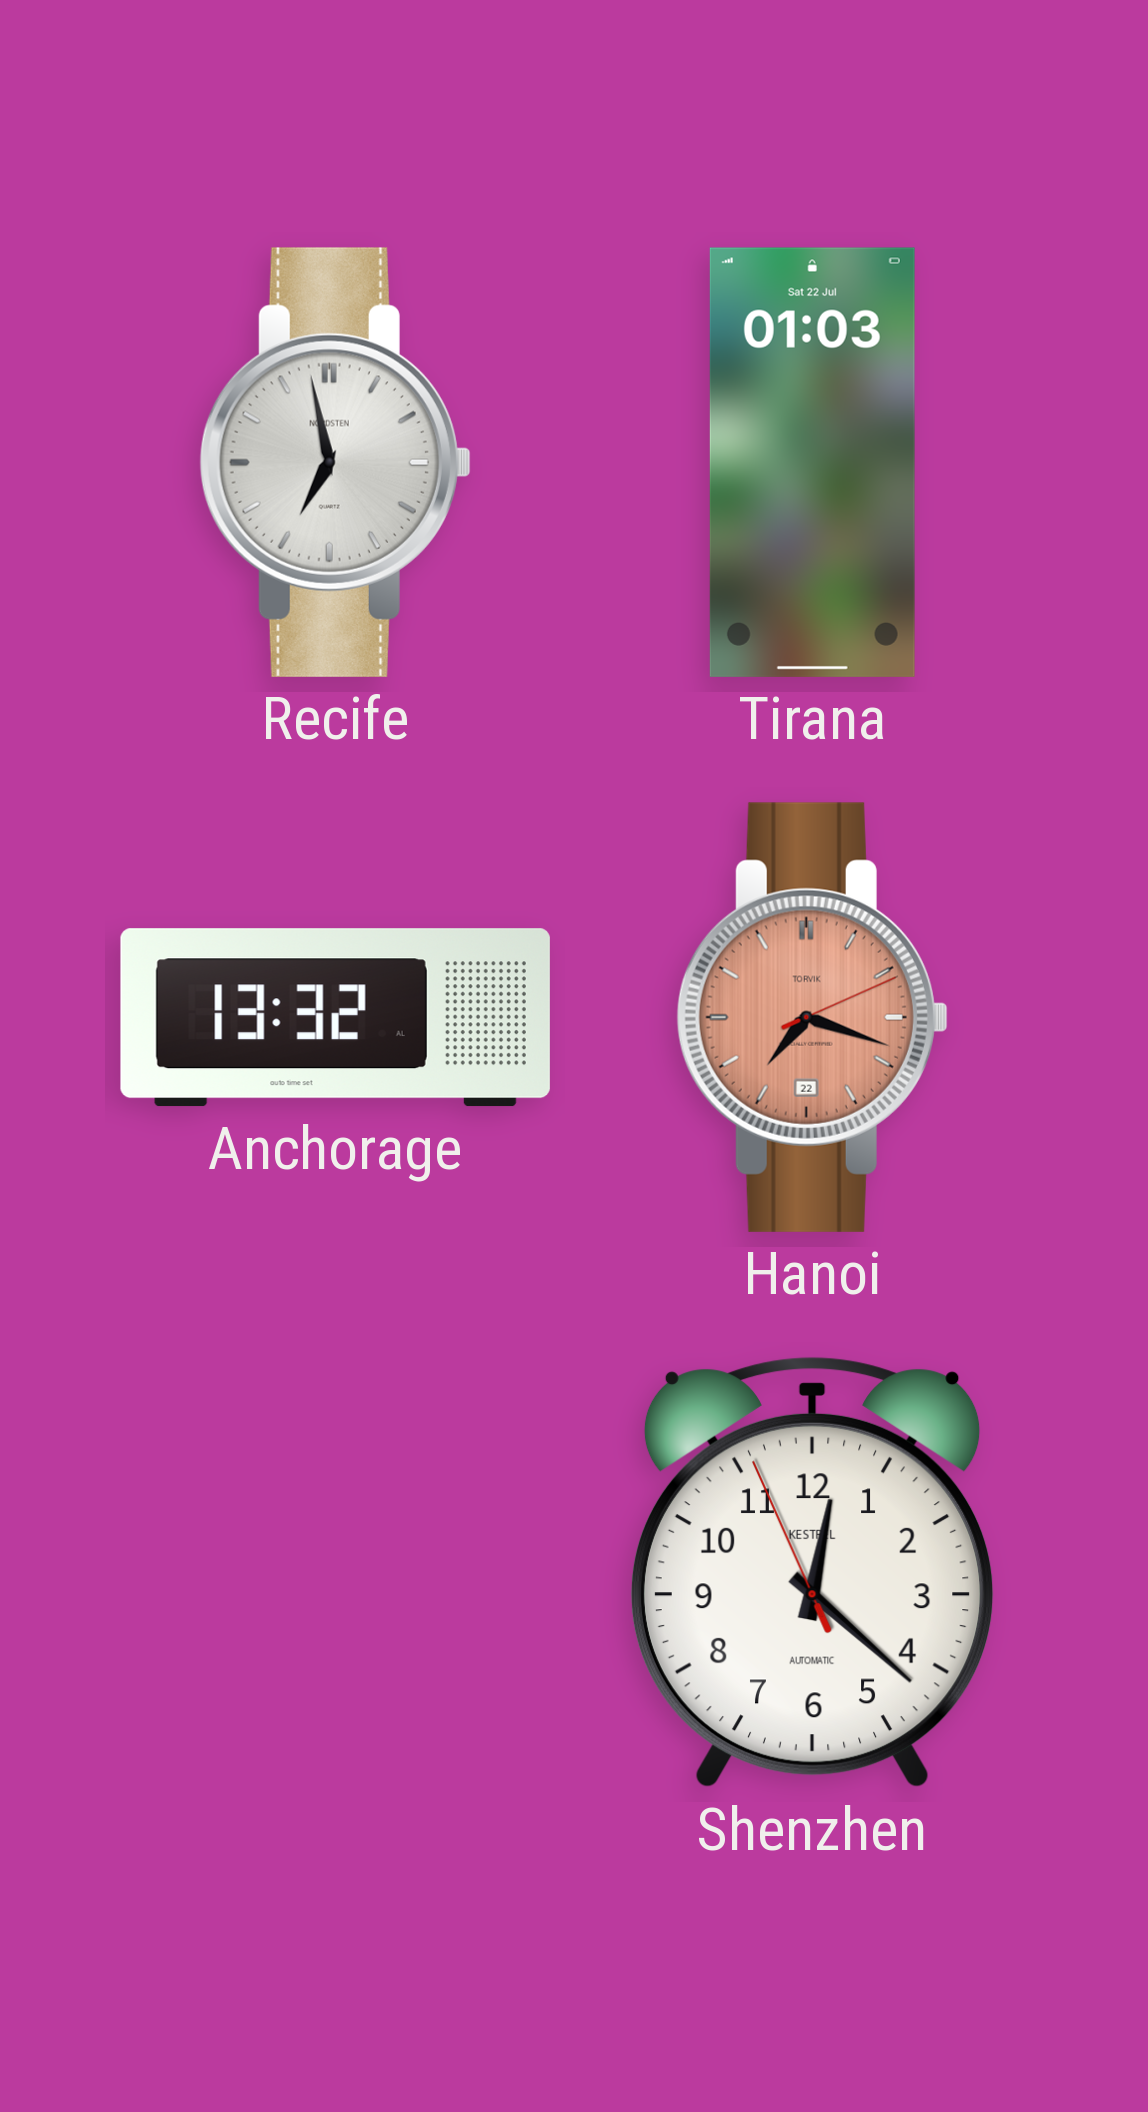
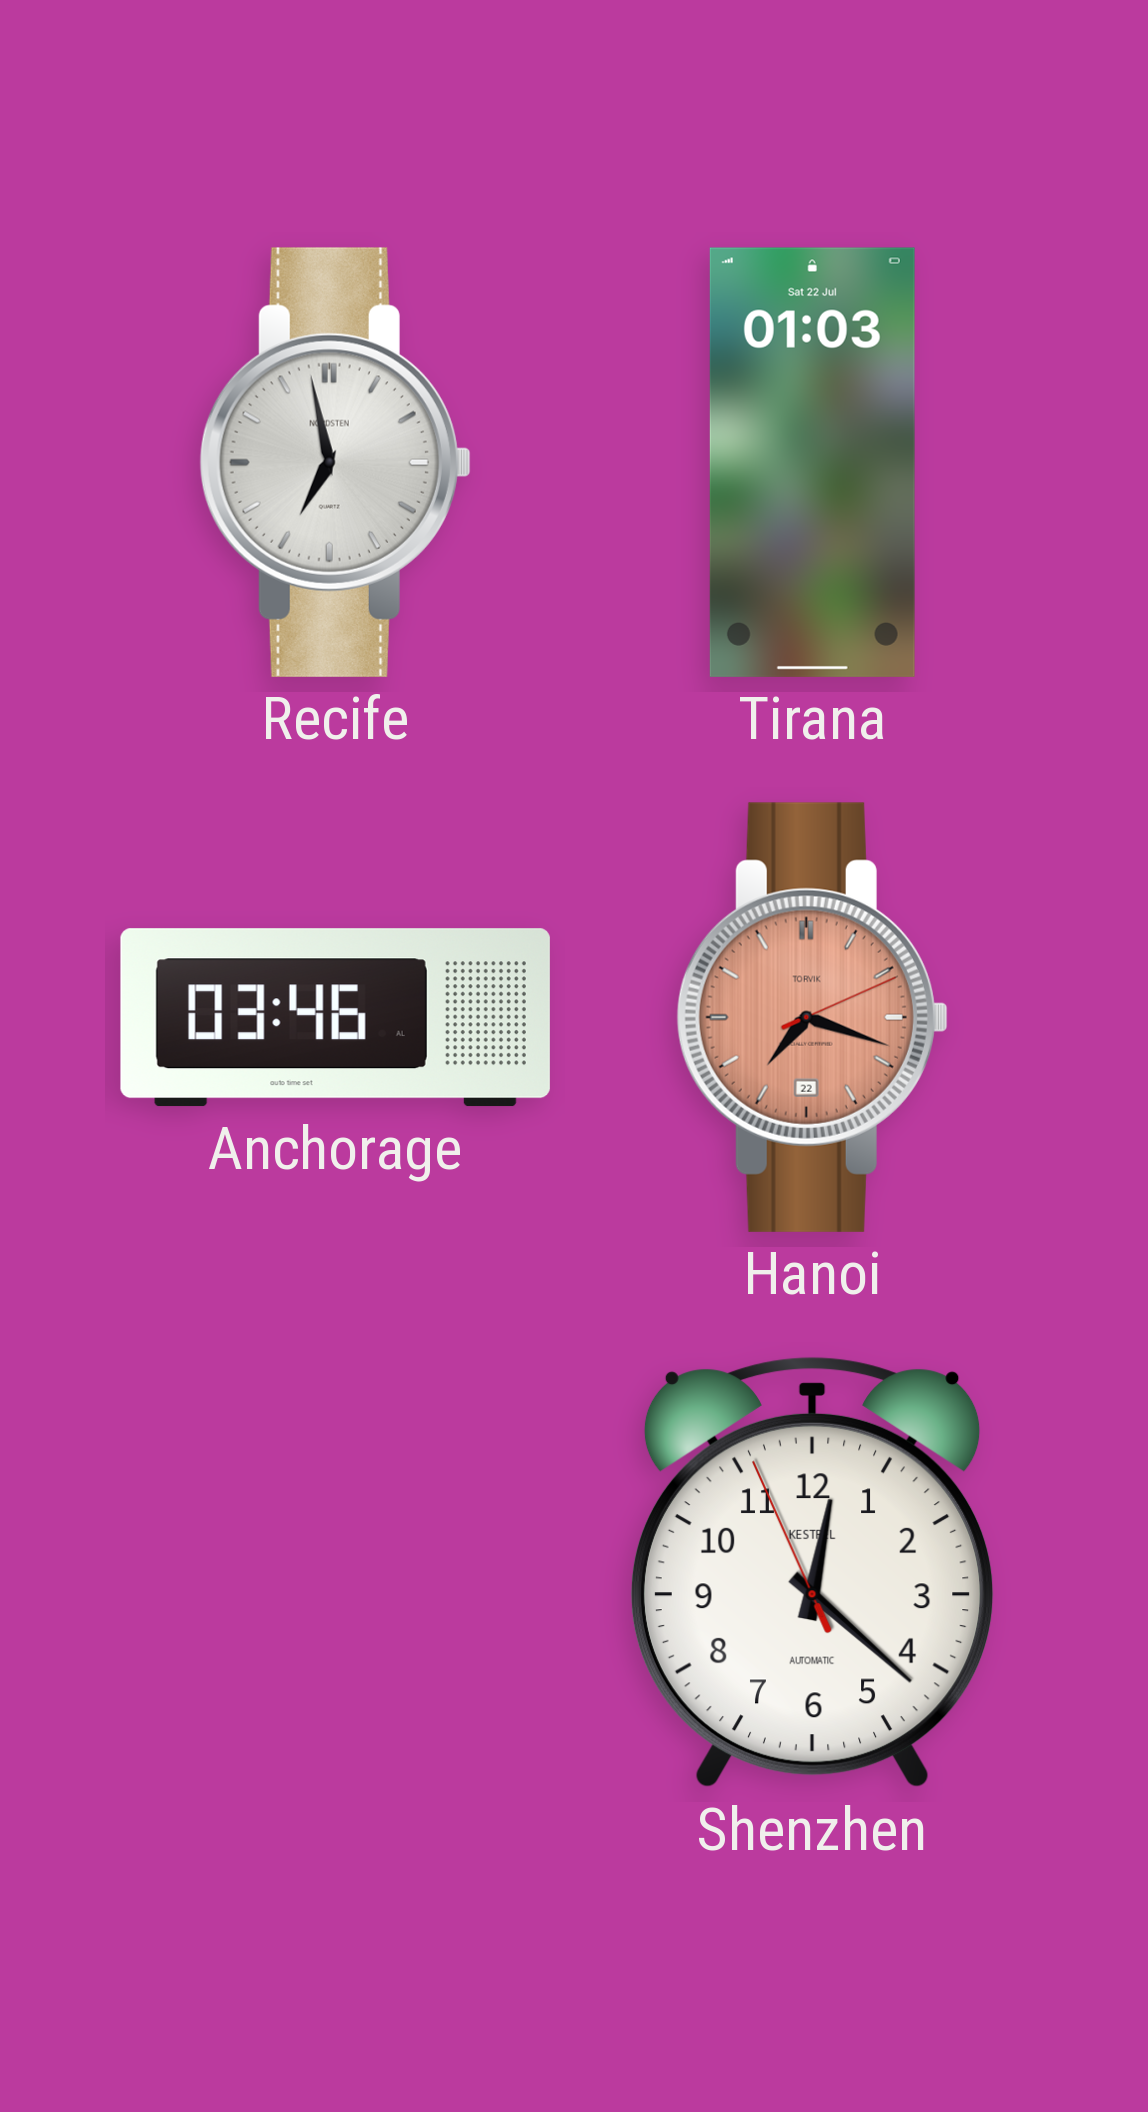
Anchorage: 13:32 -> 03:46
